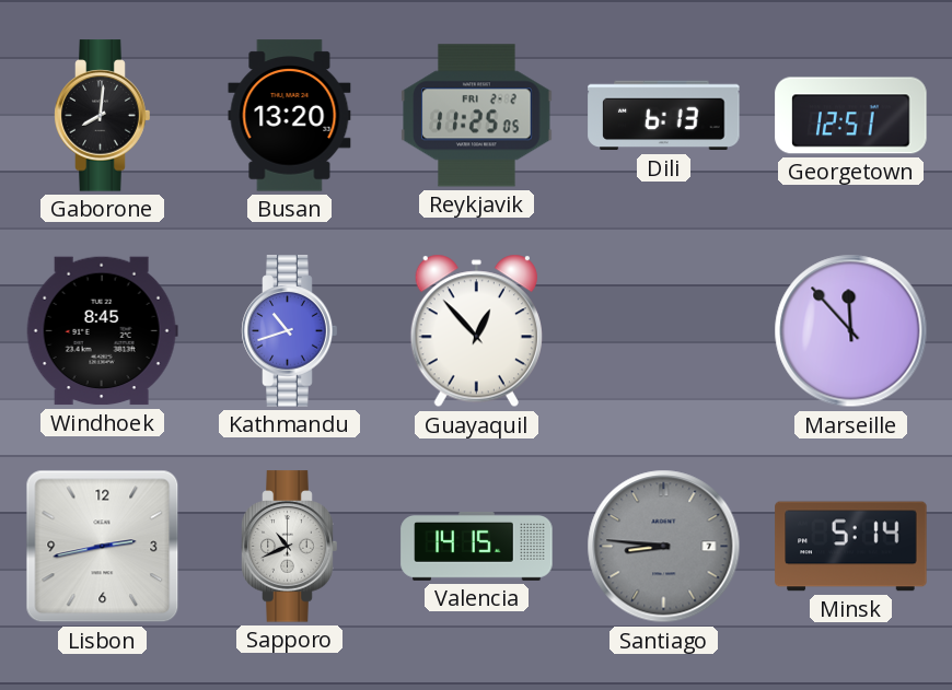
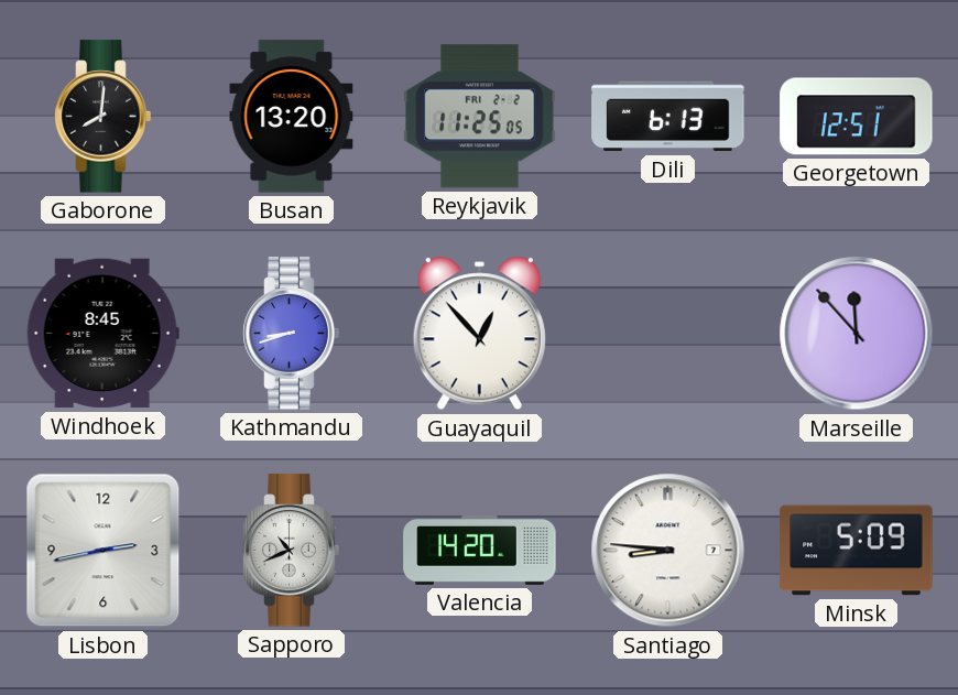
Kathmandu: 10:42 -> 8:42
Valencia: 14:15 -> 14:20
Santiago dial: grey -> white
Minsk: 5:14 -> 5:09
